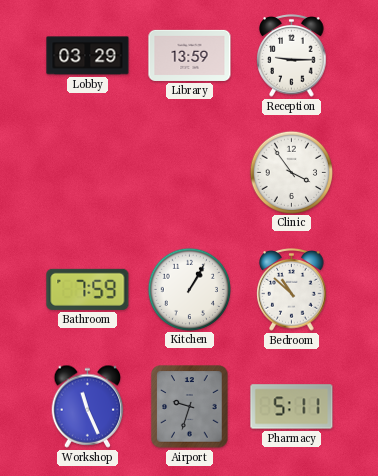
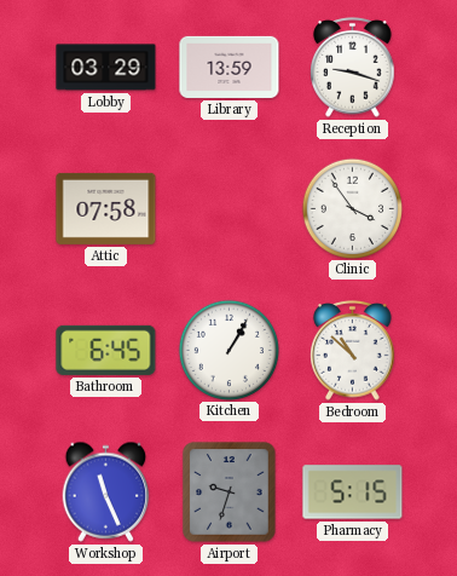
Reception: 9:15 -> 9:18
Attic: none -> 07:58
Bathroom: 7:59 -> 6:45
Pharmacy: 5:11 -> 5:15
